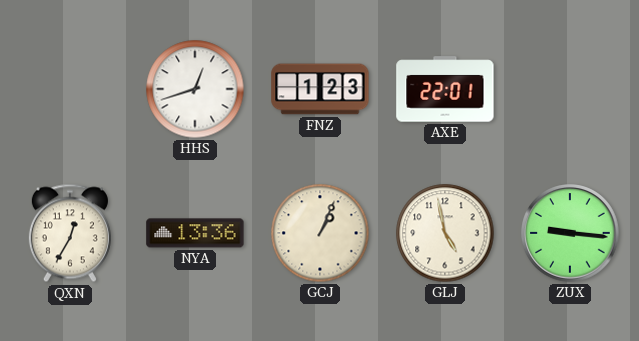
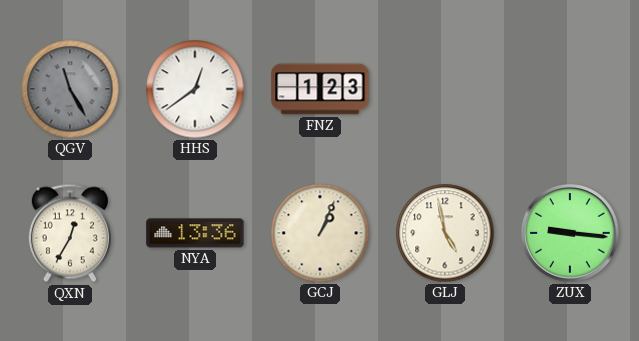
QGV: none -> 11:25
HHS: 12:42 -> 12:39
AXE: 22:01 -> none
